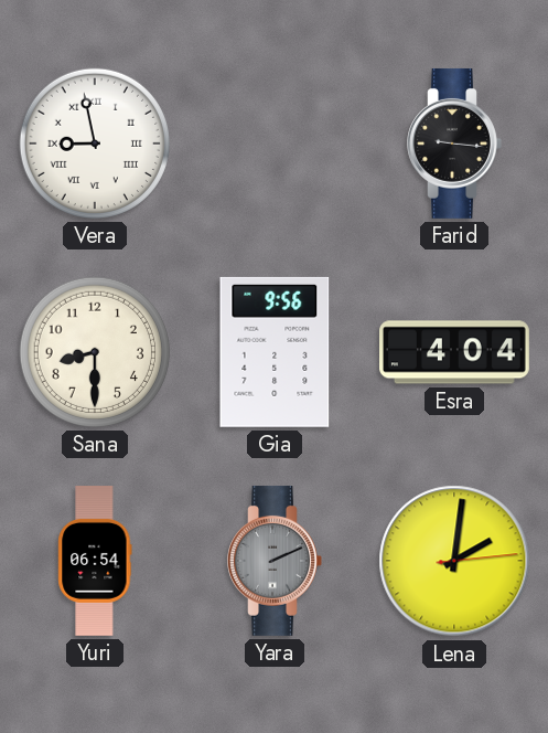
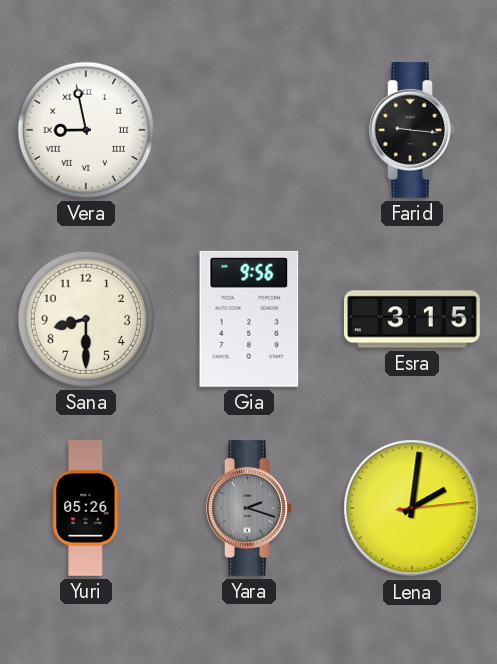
Esra: 4:04 -> 3:15
Yuri: 06:54 -> 05:26
Yara: 2:11 -> 2:18
